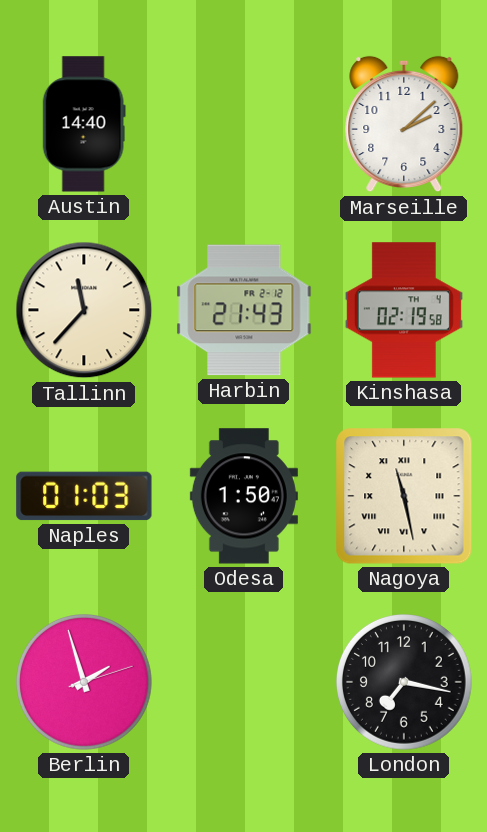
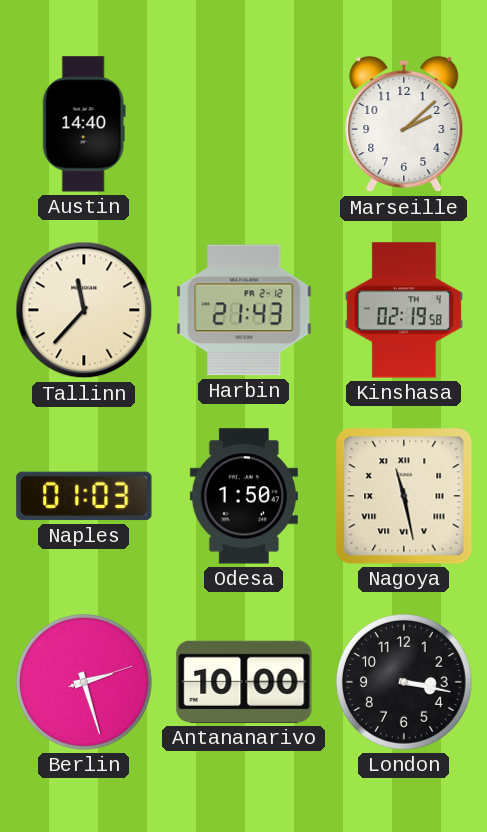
Berlin: 1:57 -> 2:27
Antananarivo: none -> 10:00
London: 7:17 -> 3:17
